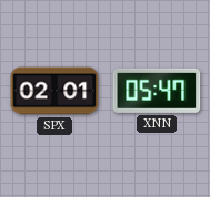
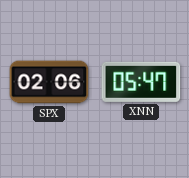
SPX: 02:01 -> 02:06
